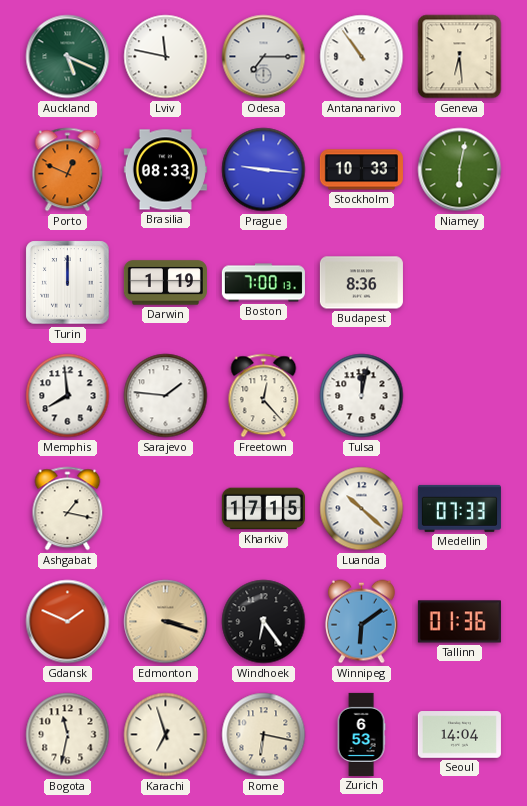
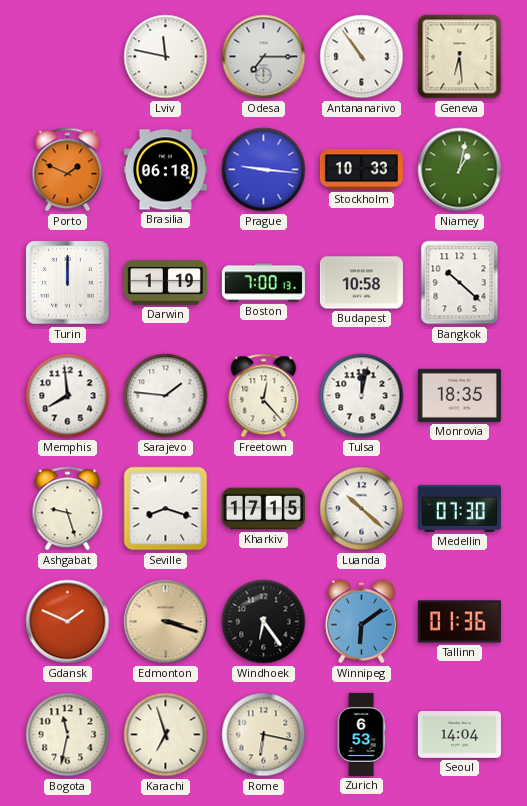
Auckland: 5:19 -> none
Porto: 12:49 -> 1:49
Brasilia: 08:33 -> 06:18
Niamey: 6:02 -> 1:02
Budapest: 8:36 -> 10:58
Bangkok: none -> 10:22
Monrovia: none -> 18:35
Ashgabat: 1:17 -> 9:27
Seville: none -> 8:18
Medellin: 07:33 -> 07:30
